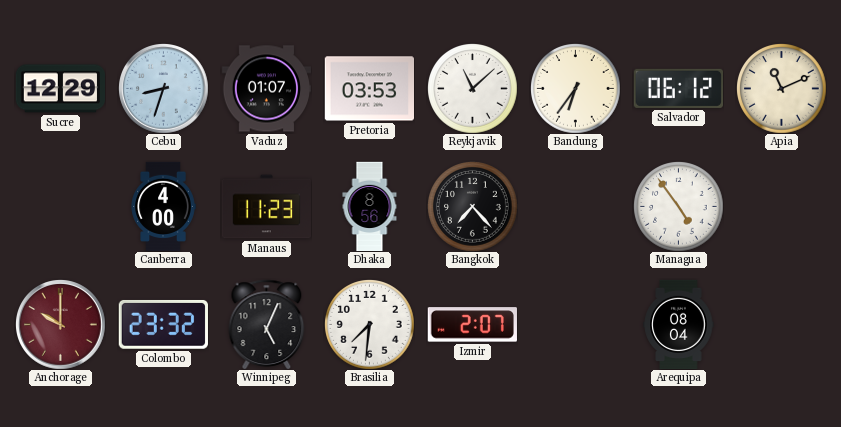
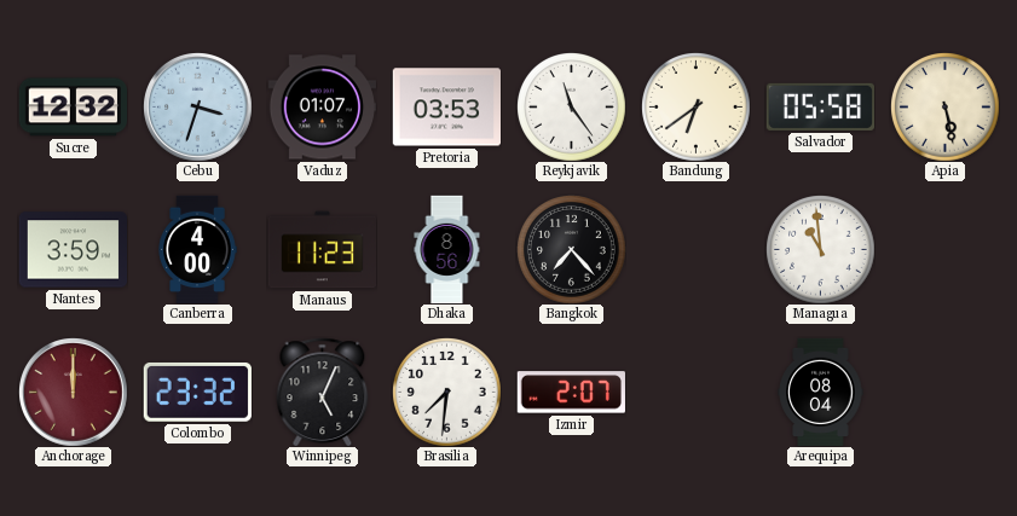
Sucre: 12:29 -> 12:32
Cebu: 8:33 -> 3:33
Reykjavik: 11:08 -> 11:24
Bandung: 6:36 -> 6:39
Salvador: 06:12 -> 05:58
Apia: 11:11 -> 5:28
Nantes: none -> 3:59
Managua: 4:54 -> 10:59
Anchorage: 10:00 -> 12:00
